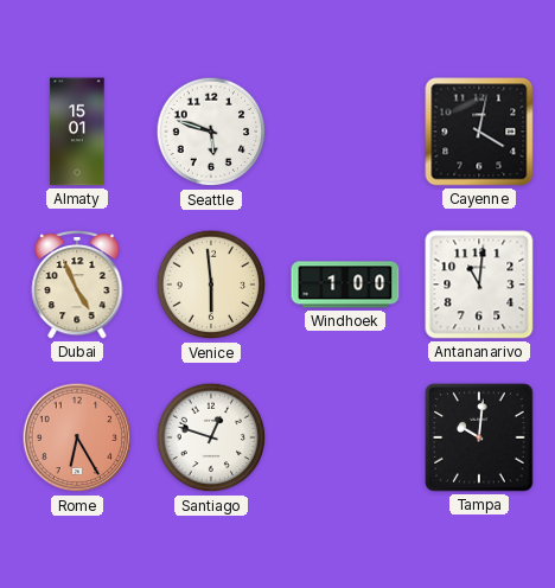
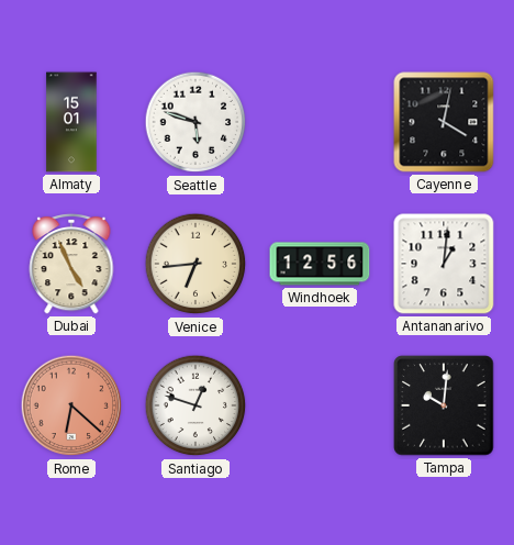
Venice: 5:59 -> 6:44
Windhoek: 1:00 -> 12:56
Antananarivo: 11:01 -> 1:01
Rome: 6:25 -> 6:22
